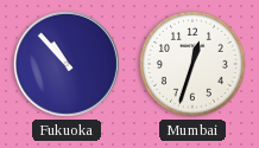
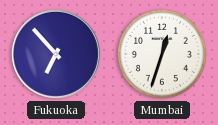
Fukuoka: 10:53 -> 6:53
